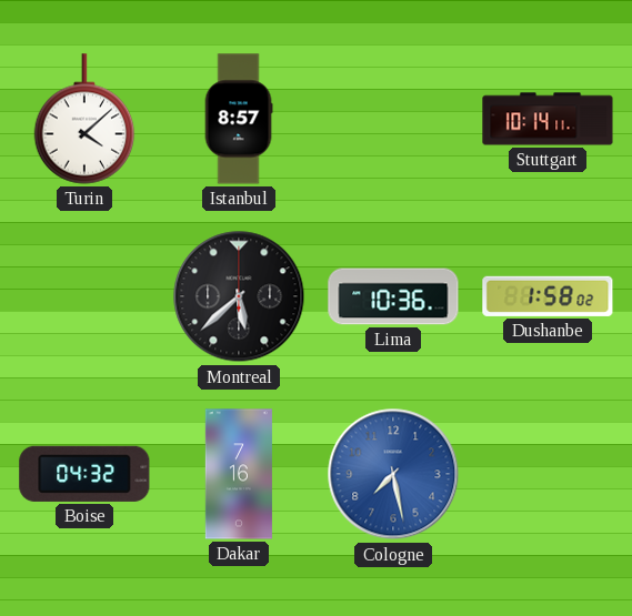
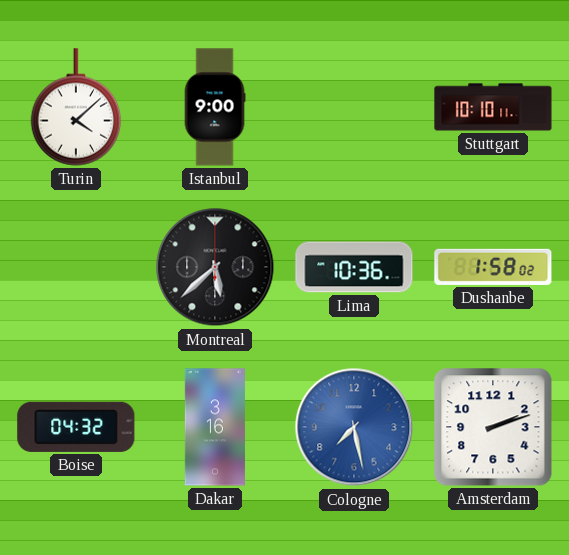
Istanbul: 8:57 -> 9:00
Stuttgart: 10:14 -> 10:10
Dakar: 7:16 -> 3:16
Amsterdam: none -> 2:12
